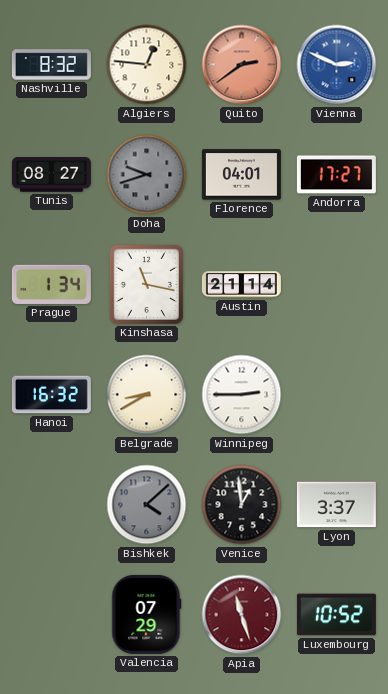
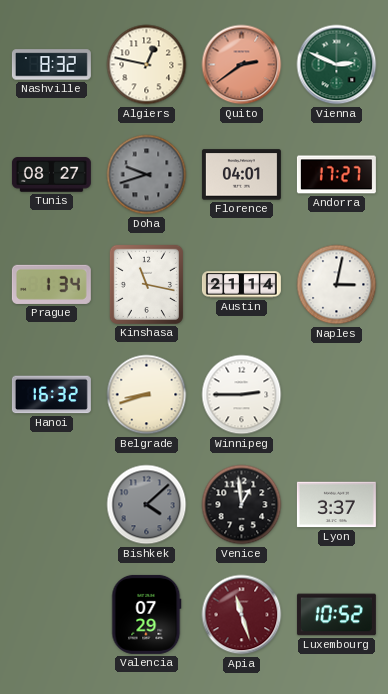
Algiers: 12:46 -> 12:47
Vienna dial: blue -> green
Naples: none -> 3:02
Belgrade: 8:40 -> 8:42
